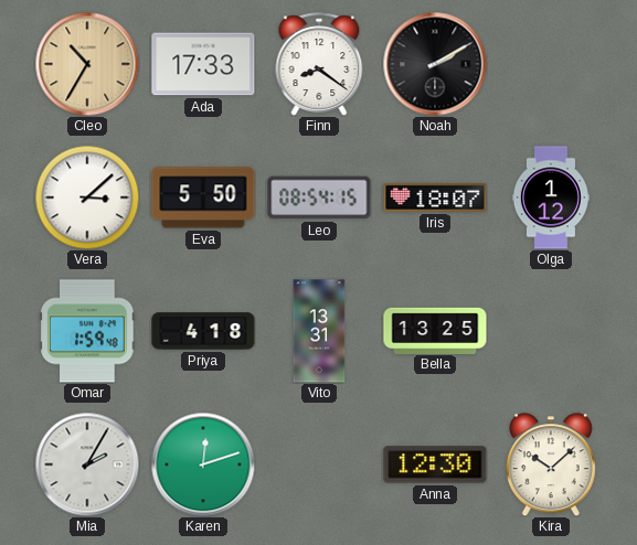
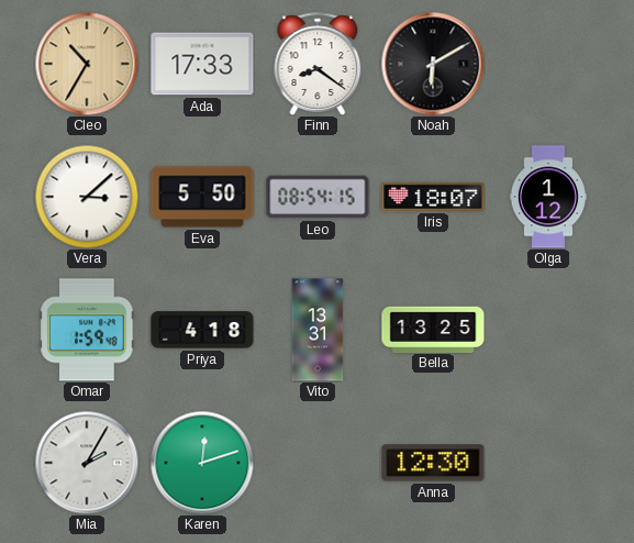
Noah: 2:10 -> 6:10
Kira: 10:08 -> none
